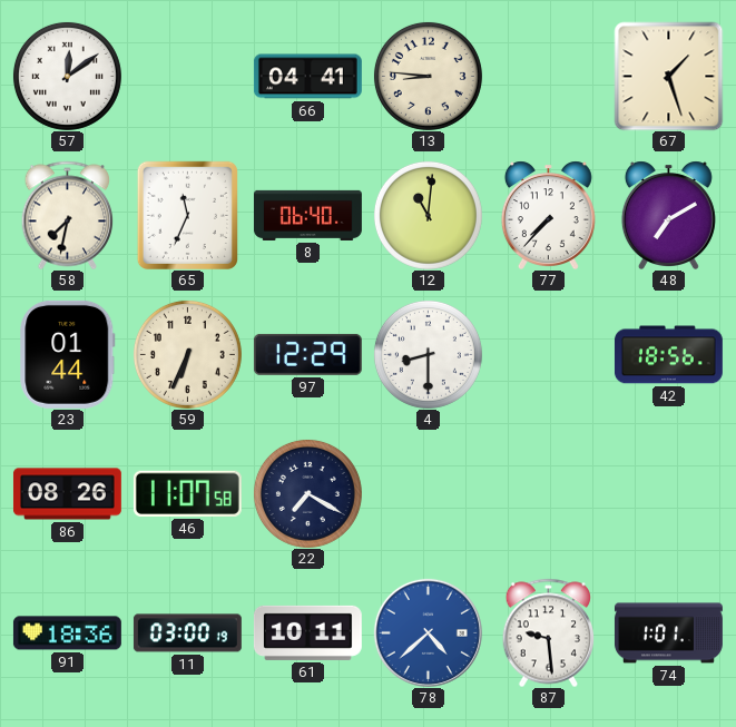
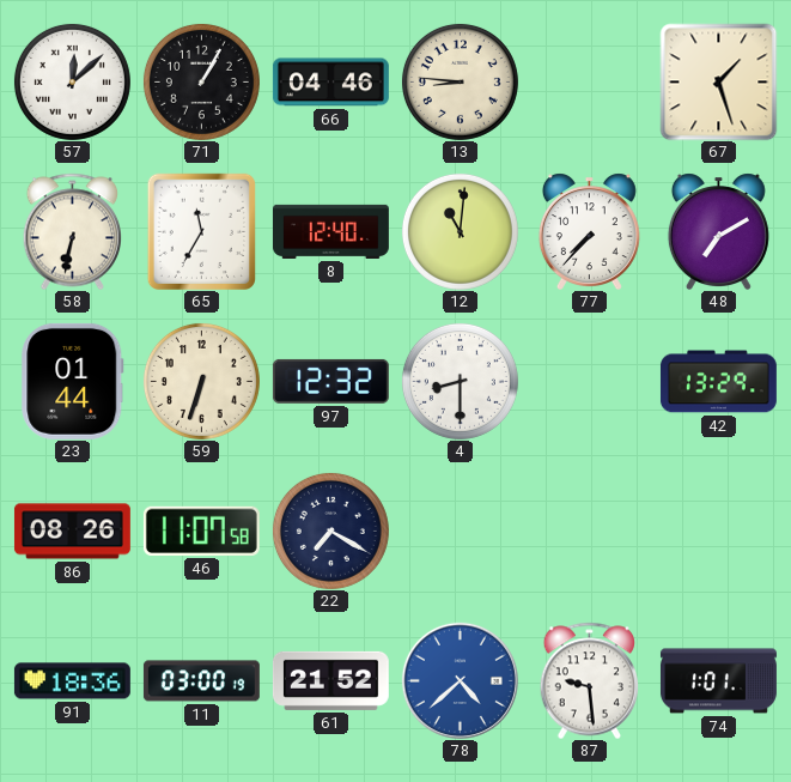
57: 12:09 -> 12:08
71: none -> 1:05
66: 04:41 -> 04:46
58: 7:32 -> 6:32
65: 11:34 -> 11:35
8: 06:40 -> 12:40
59: 6:34 -> 6:33
97: 12:29 -> 12:32
42: 18:56 -> 13:29
61: 10:11 -> 21:52
